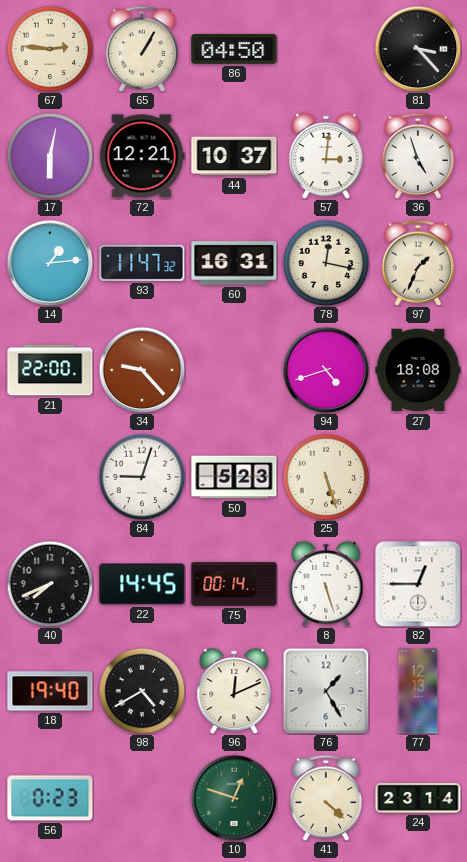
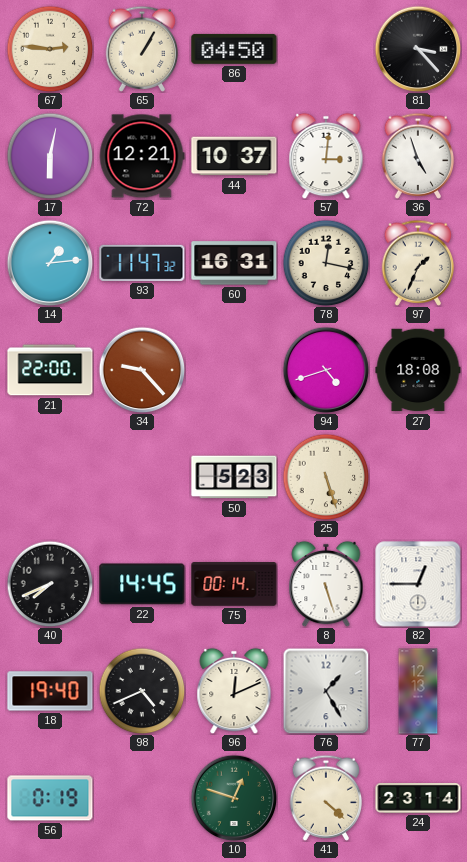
84: 9:03 -> none
98: 4:40 -> 4:41
56: 0:23 -> 0:19
